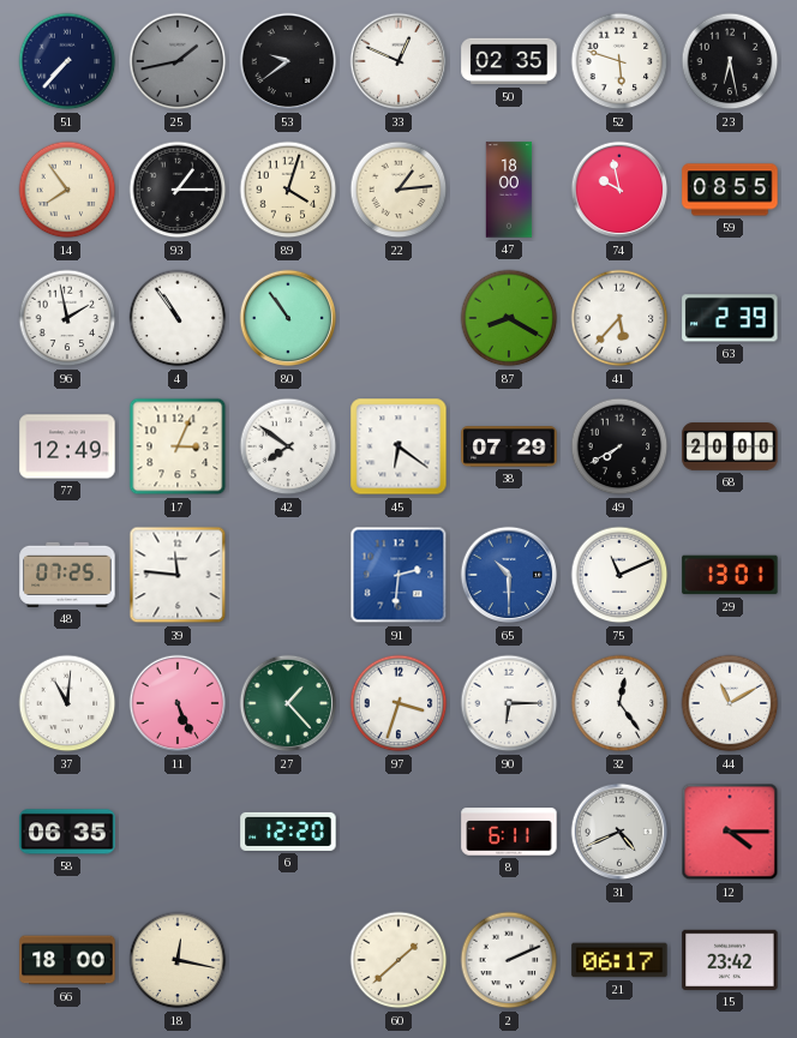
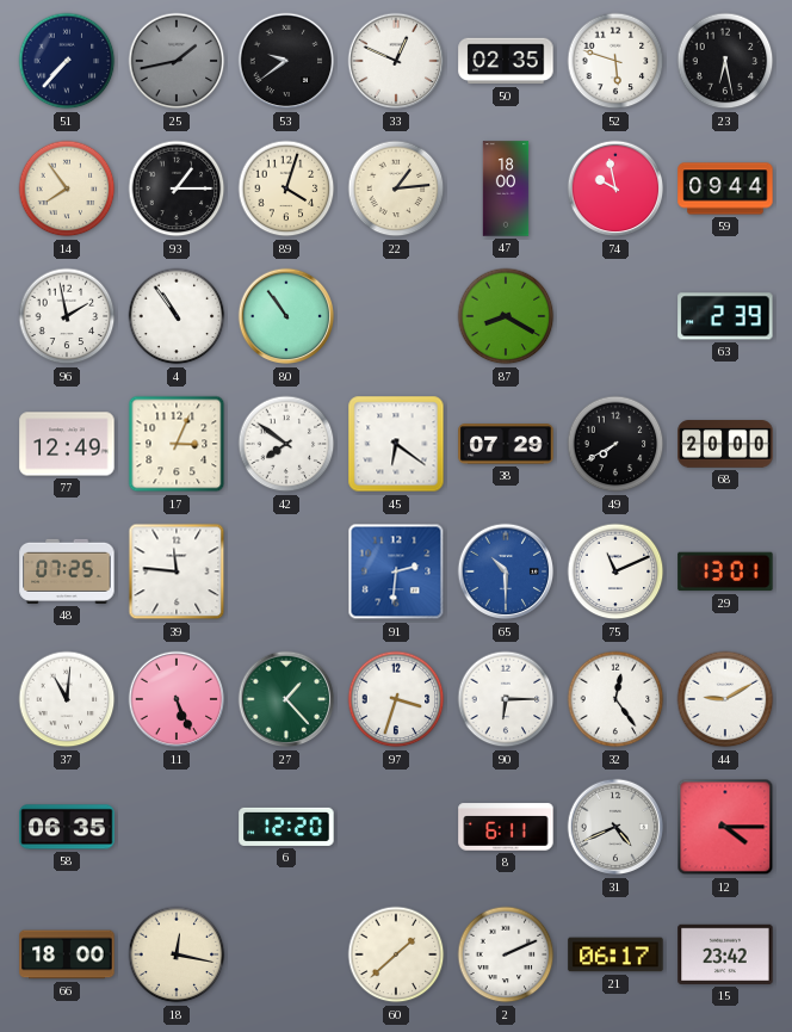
59: 08:55 -> 09:44
41: 5:37 -> none
44: 11:10 -> 9:10
